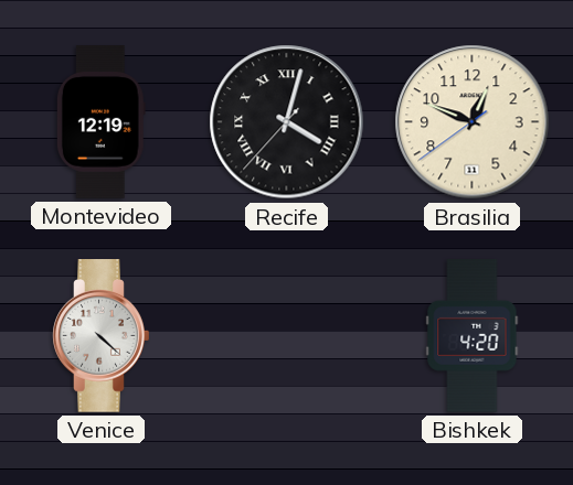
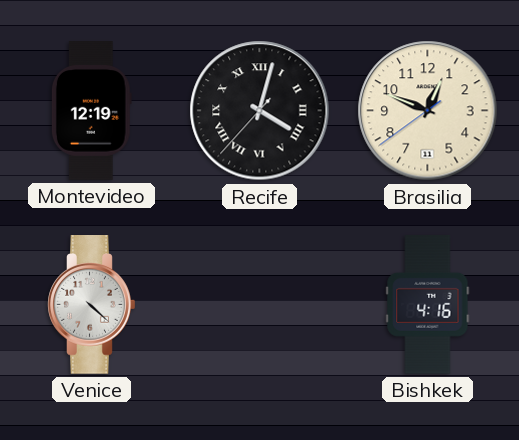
Bishkek: 4:20 -> 4:16
